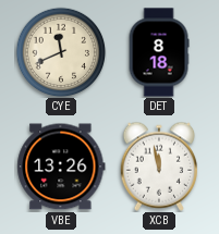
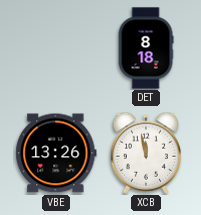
CYE: 11:41 -> none
